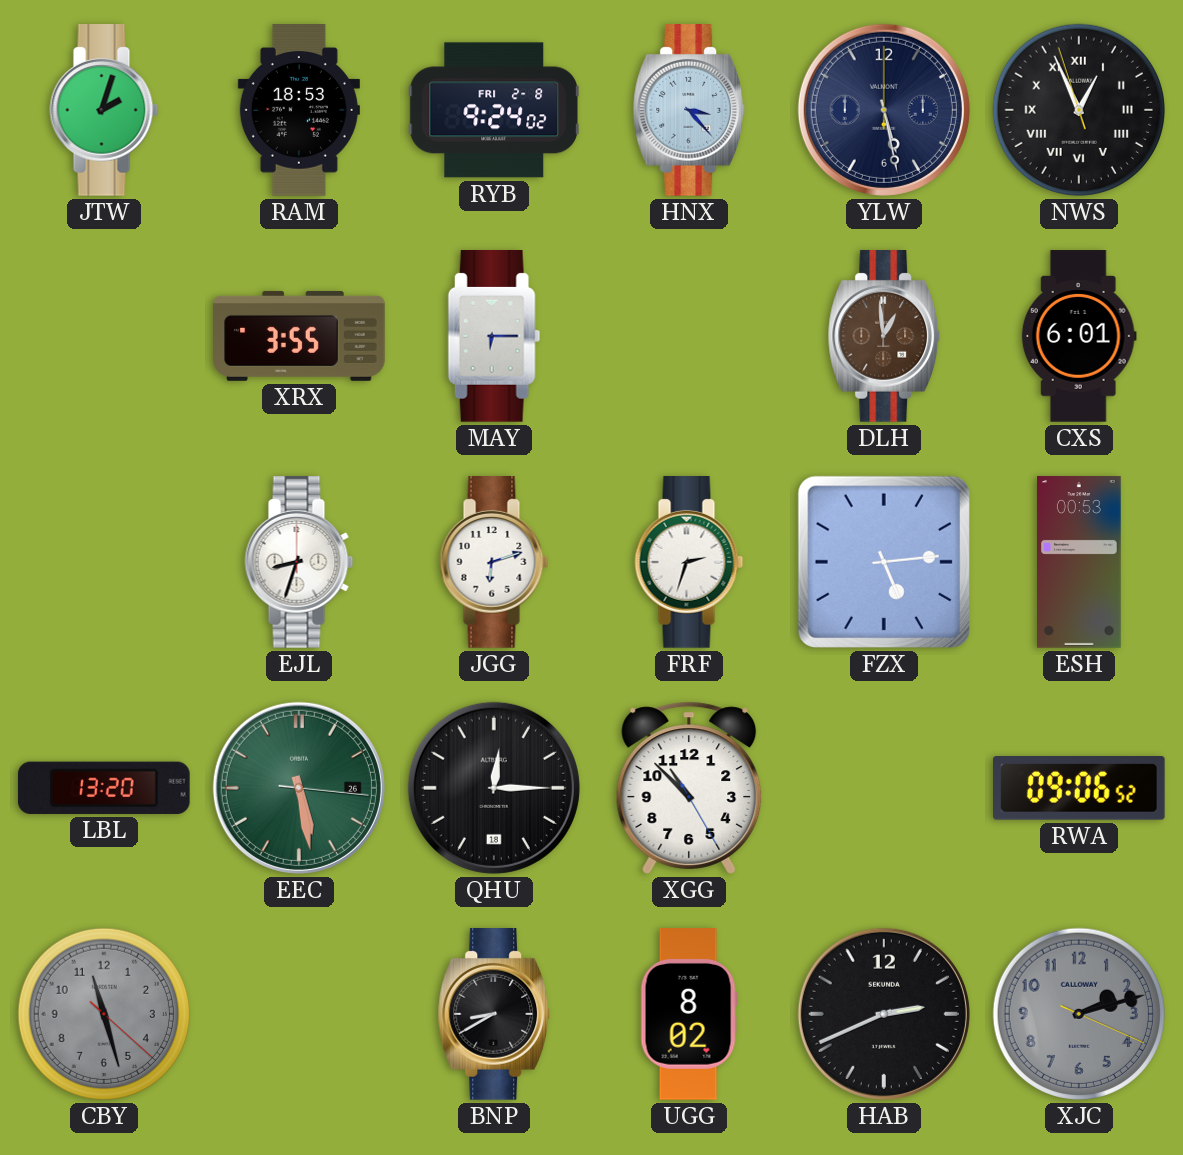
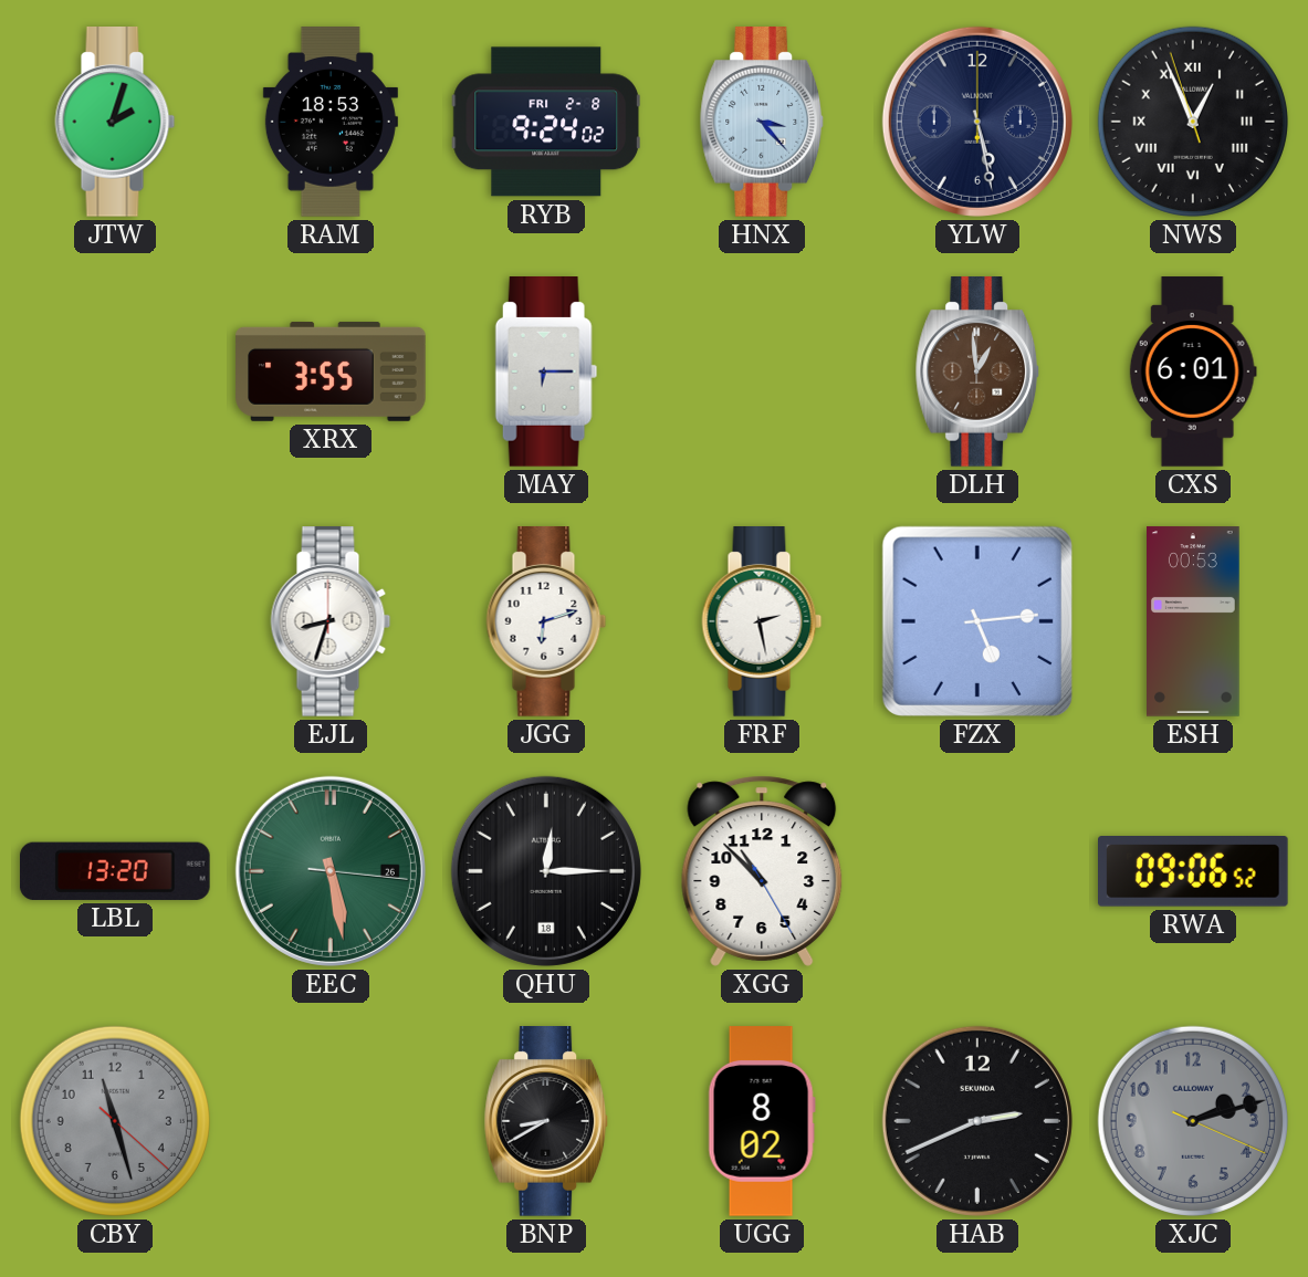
FRF: 2:33 -> 2:28
